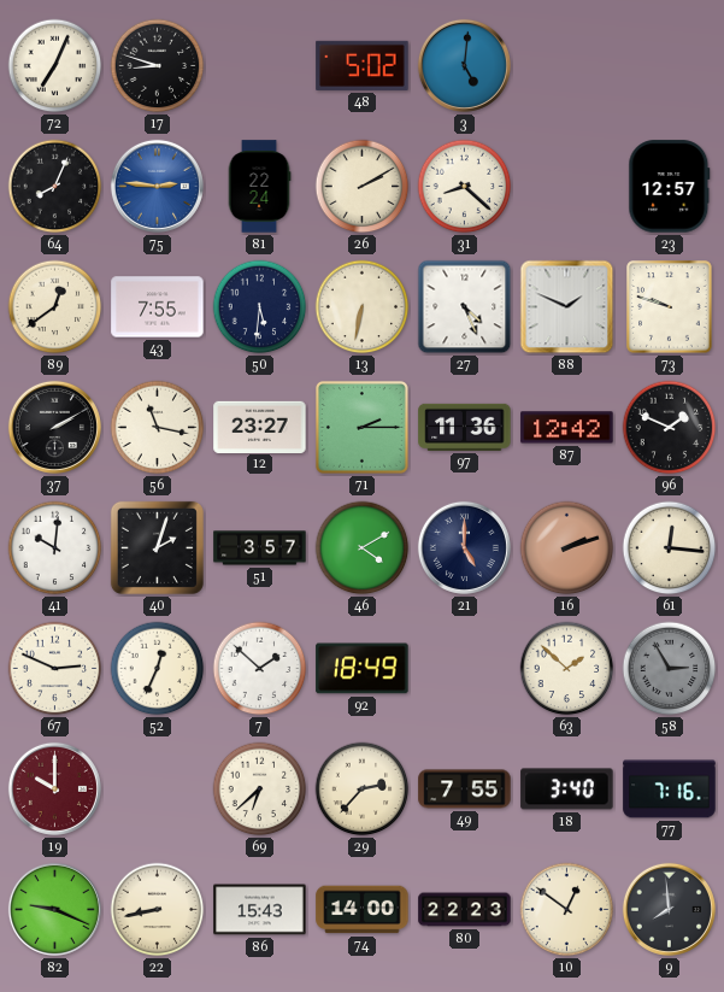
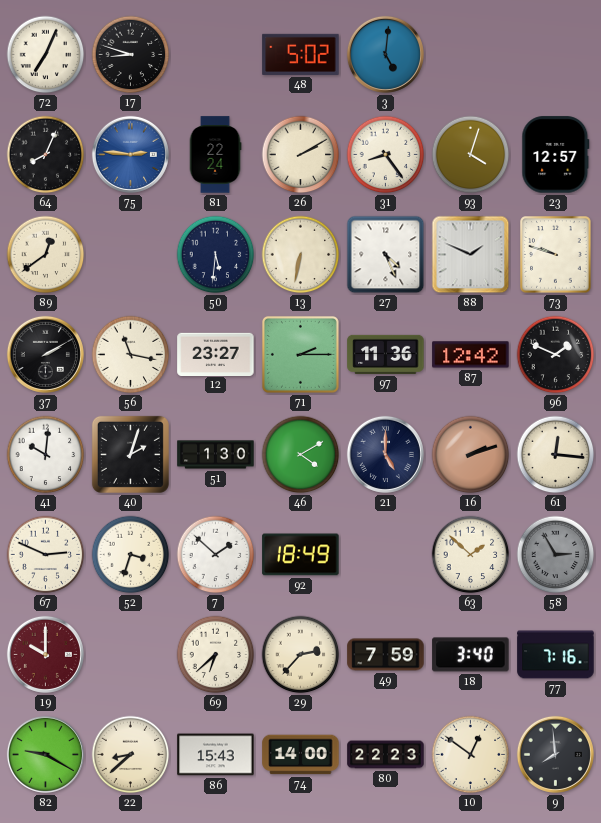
31: 8:22 -> 8:24
93: none -> 4:03
43: 7:55 -> none
51: 3:57 -> 1:30
52: 12:34 -> 3:33
49: 7:55 -> 7:59
82: 9:19 -> 9:20
22: 8:43 -> 8:38
